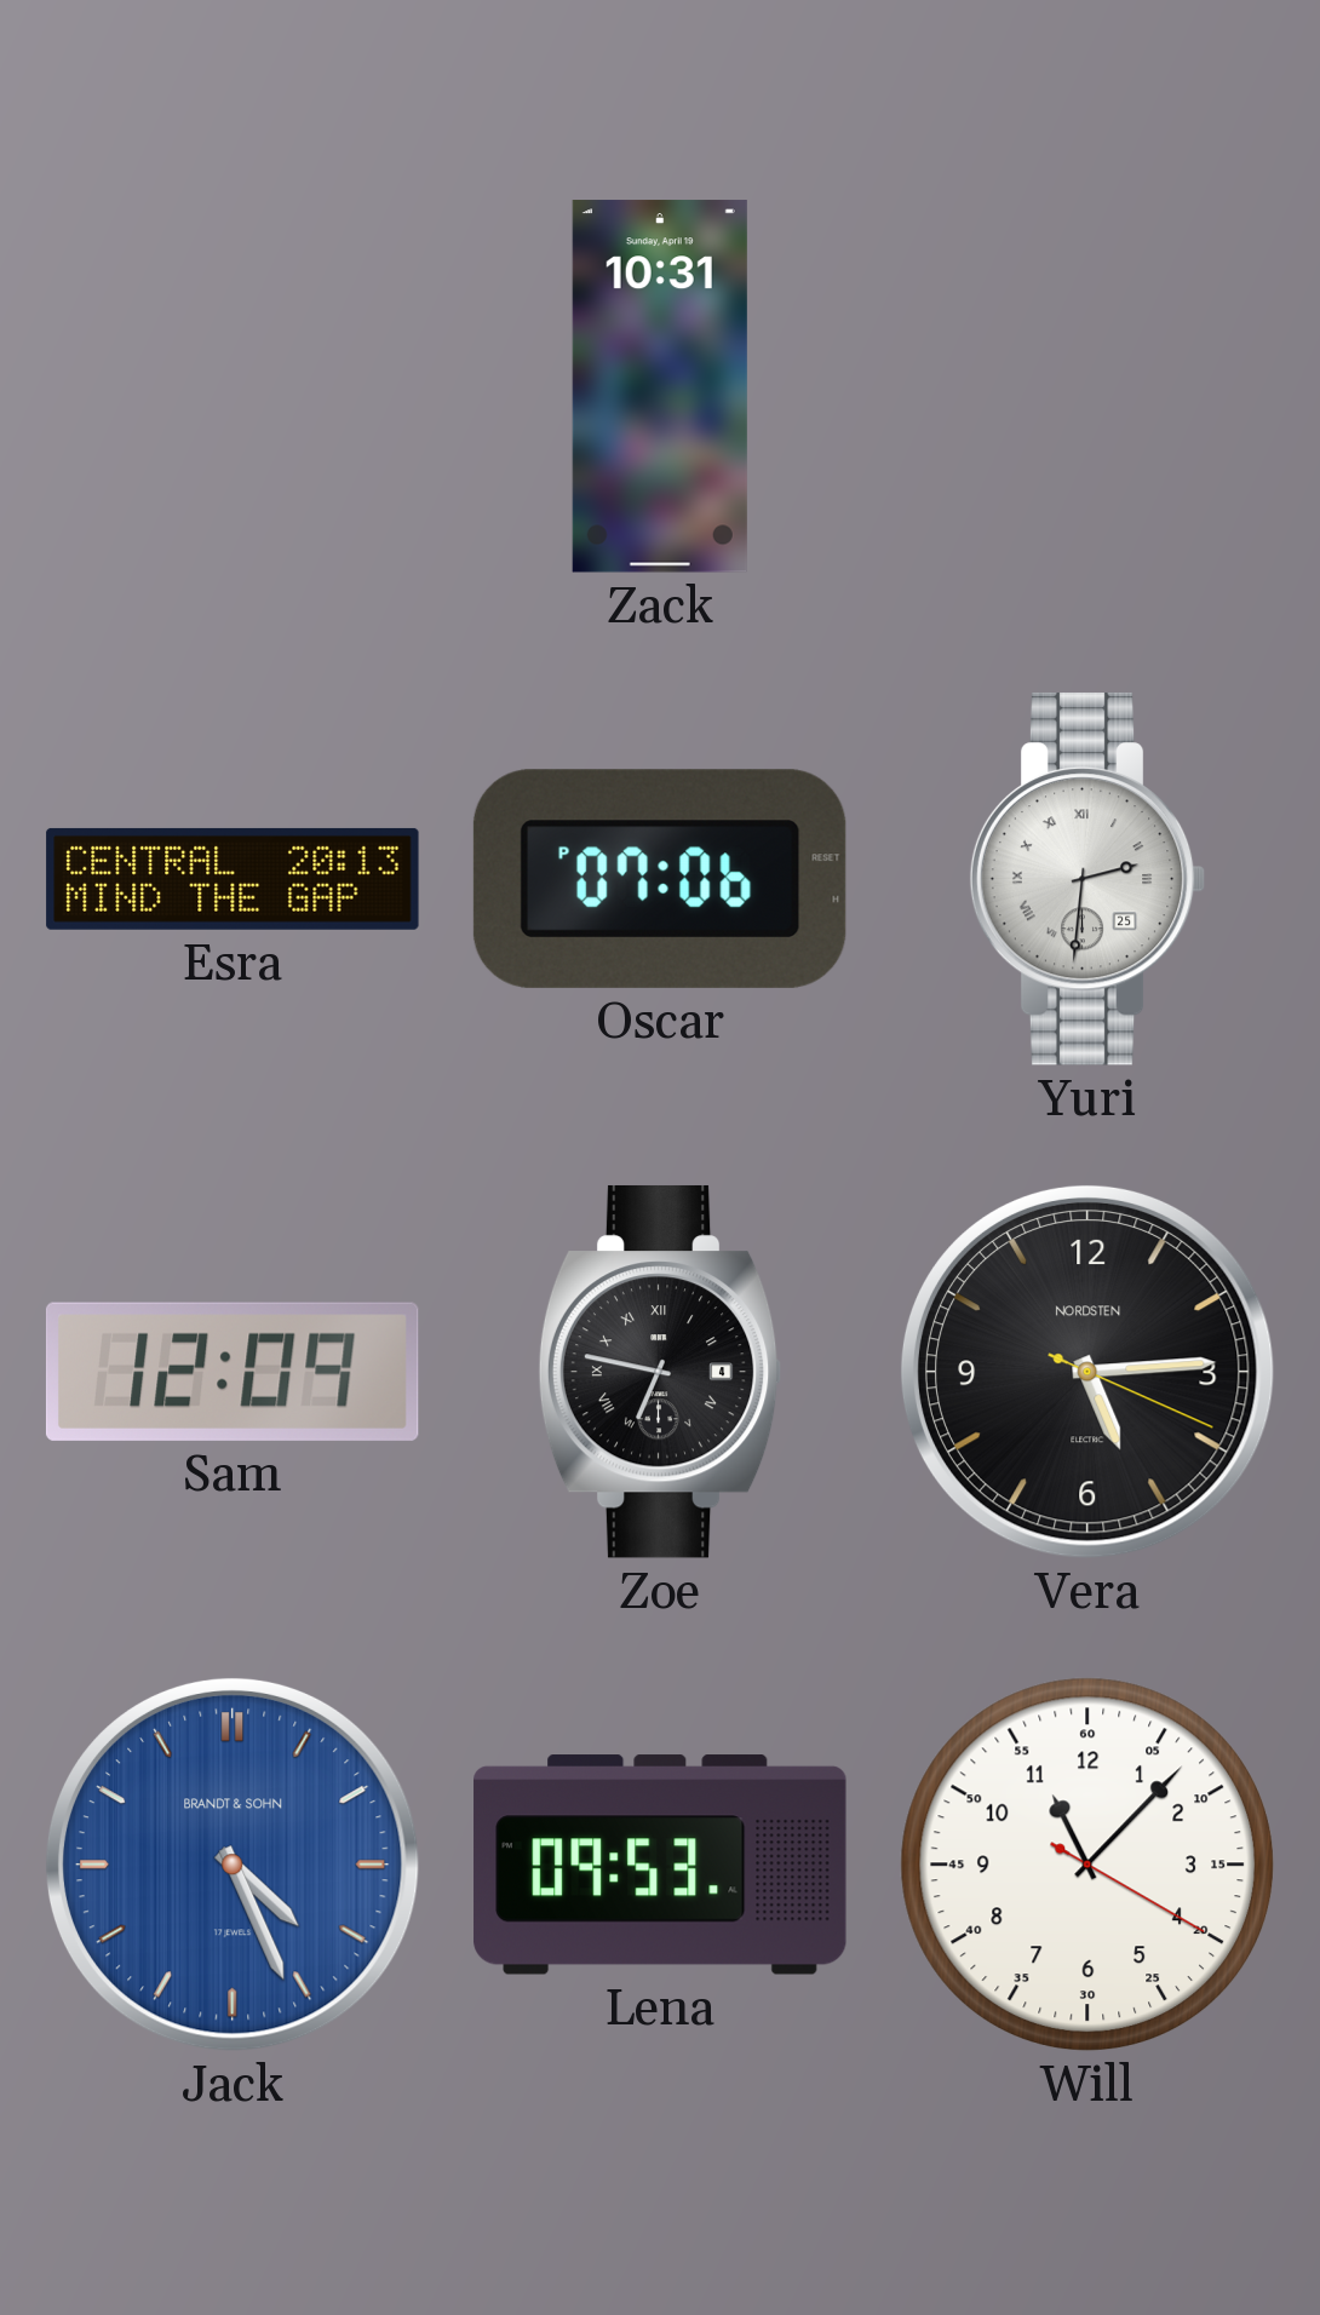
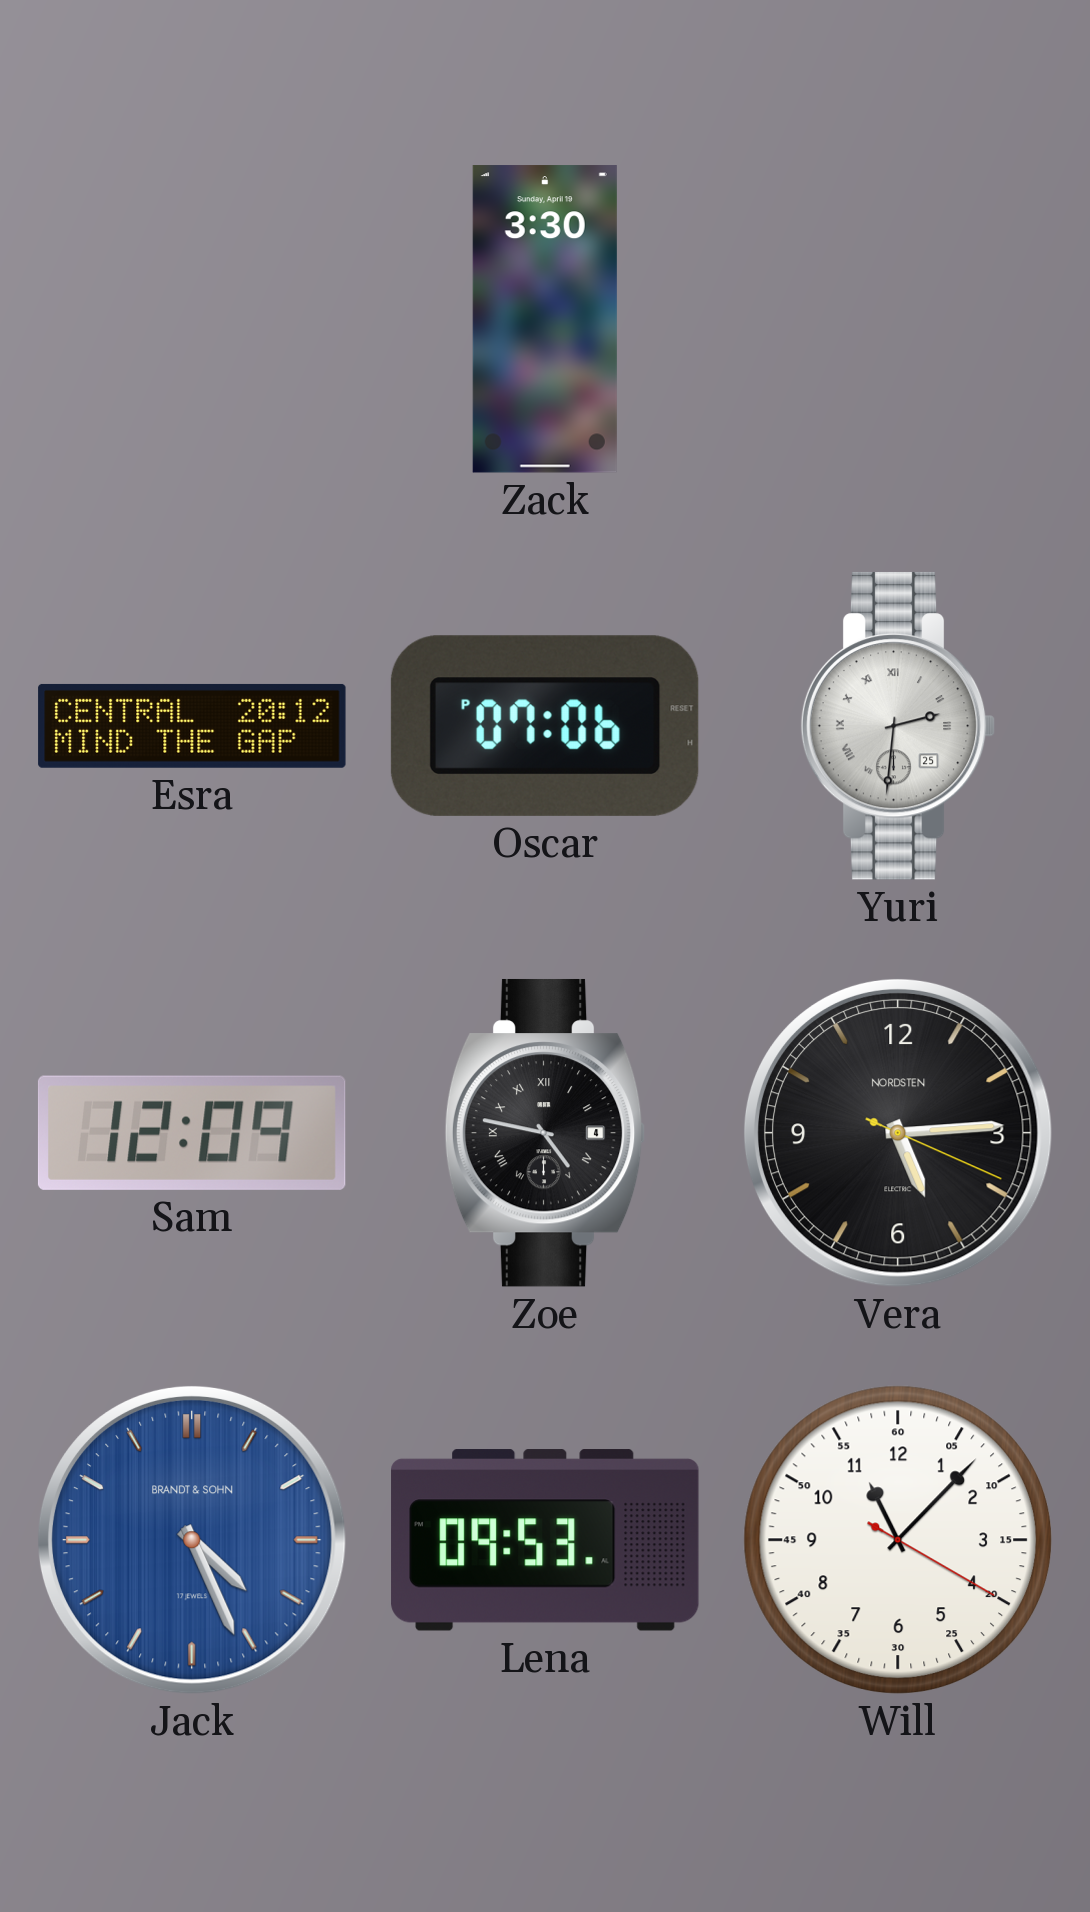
Zack: 10:31 -> 3:30
Esra: 20:13 -> 20:12
Zoe: 6:47 -> 4:47
